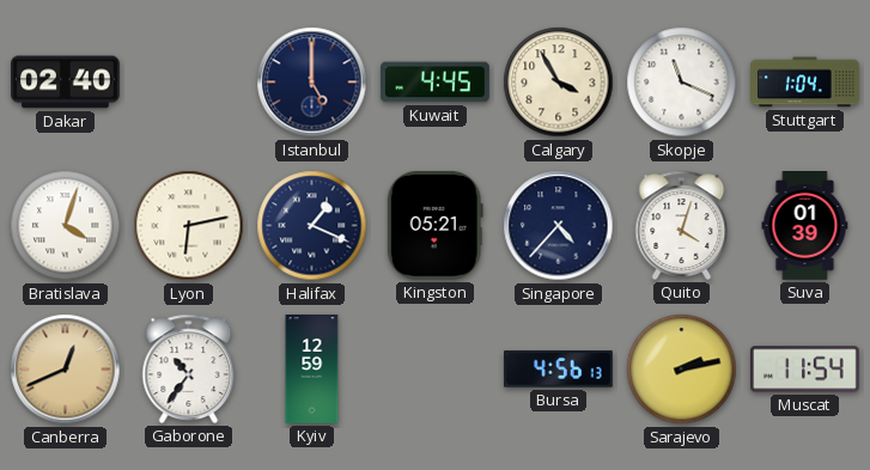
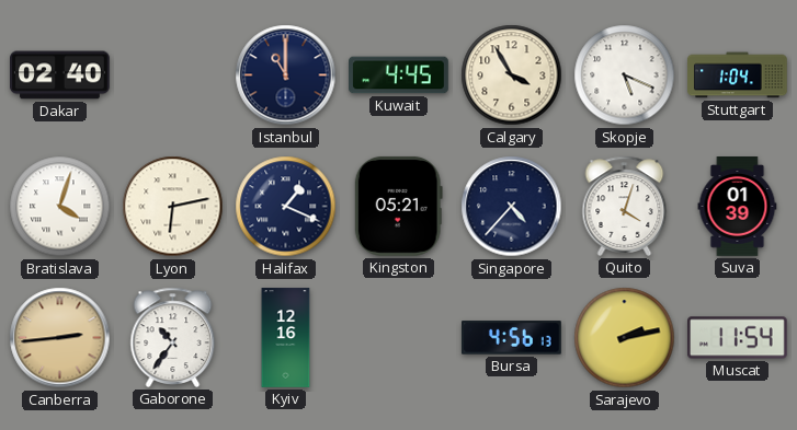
Istanbul: 5:00 -> 11:00
Skopje: 11:19 -> 5:19
Canberra: 12:41 -> 2:44
Kyiv: 12:59 -> 12:16
